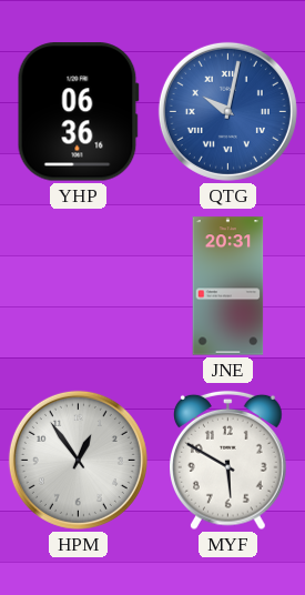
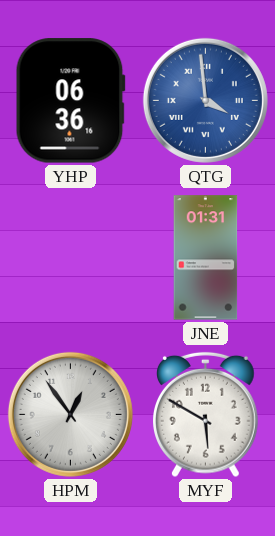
QTG: 10:02 -> 3:59
JNE: 20:31 -> 01:31
